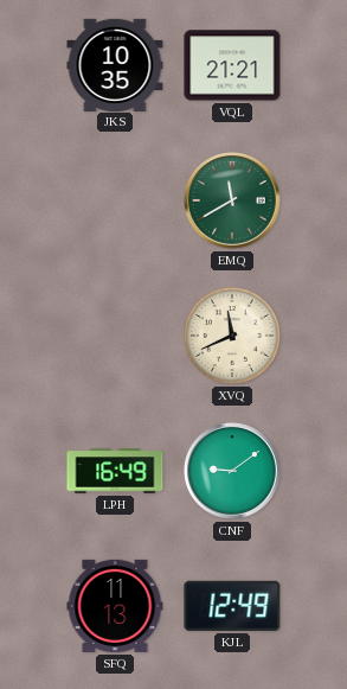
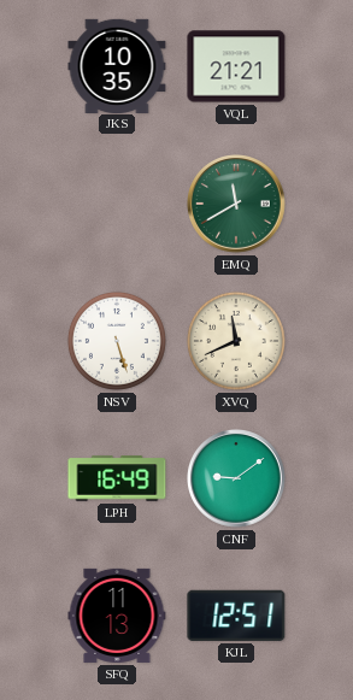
NSV: none -> 5:27
KJL: 12:49 -> 12:51
